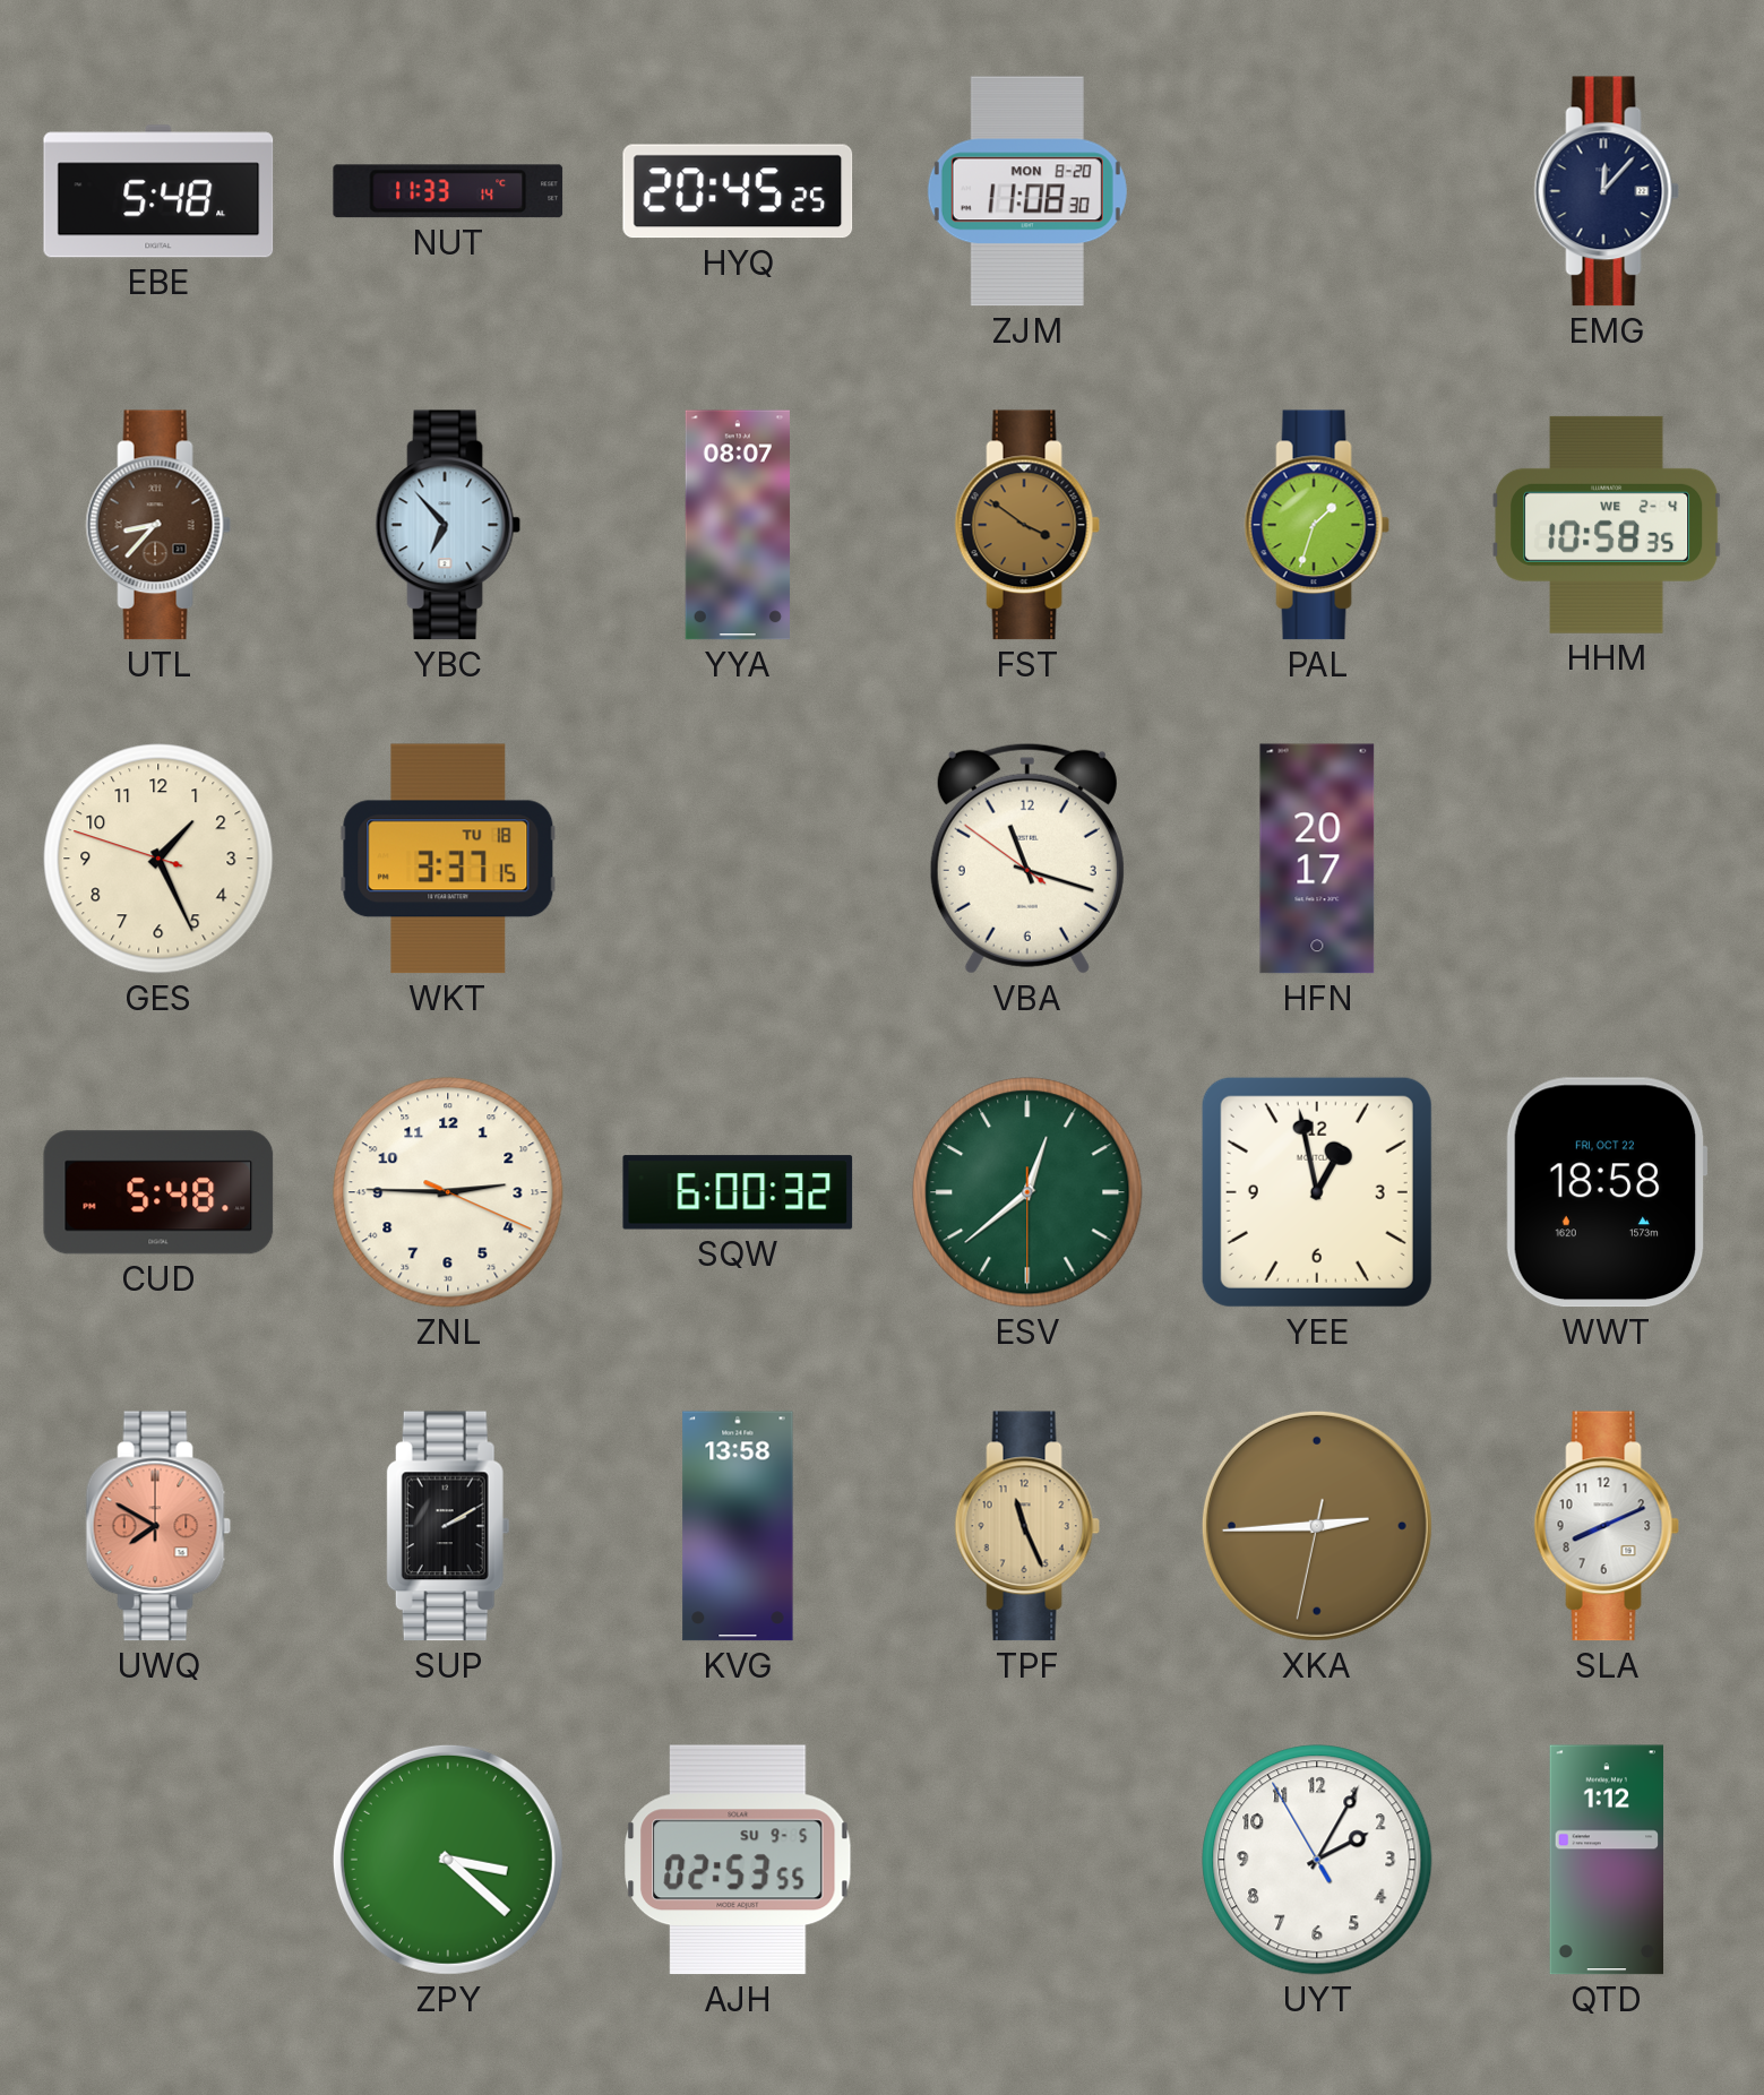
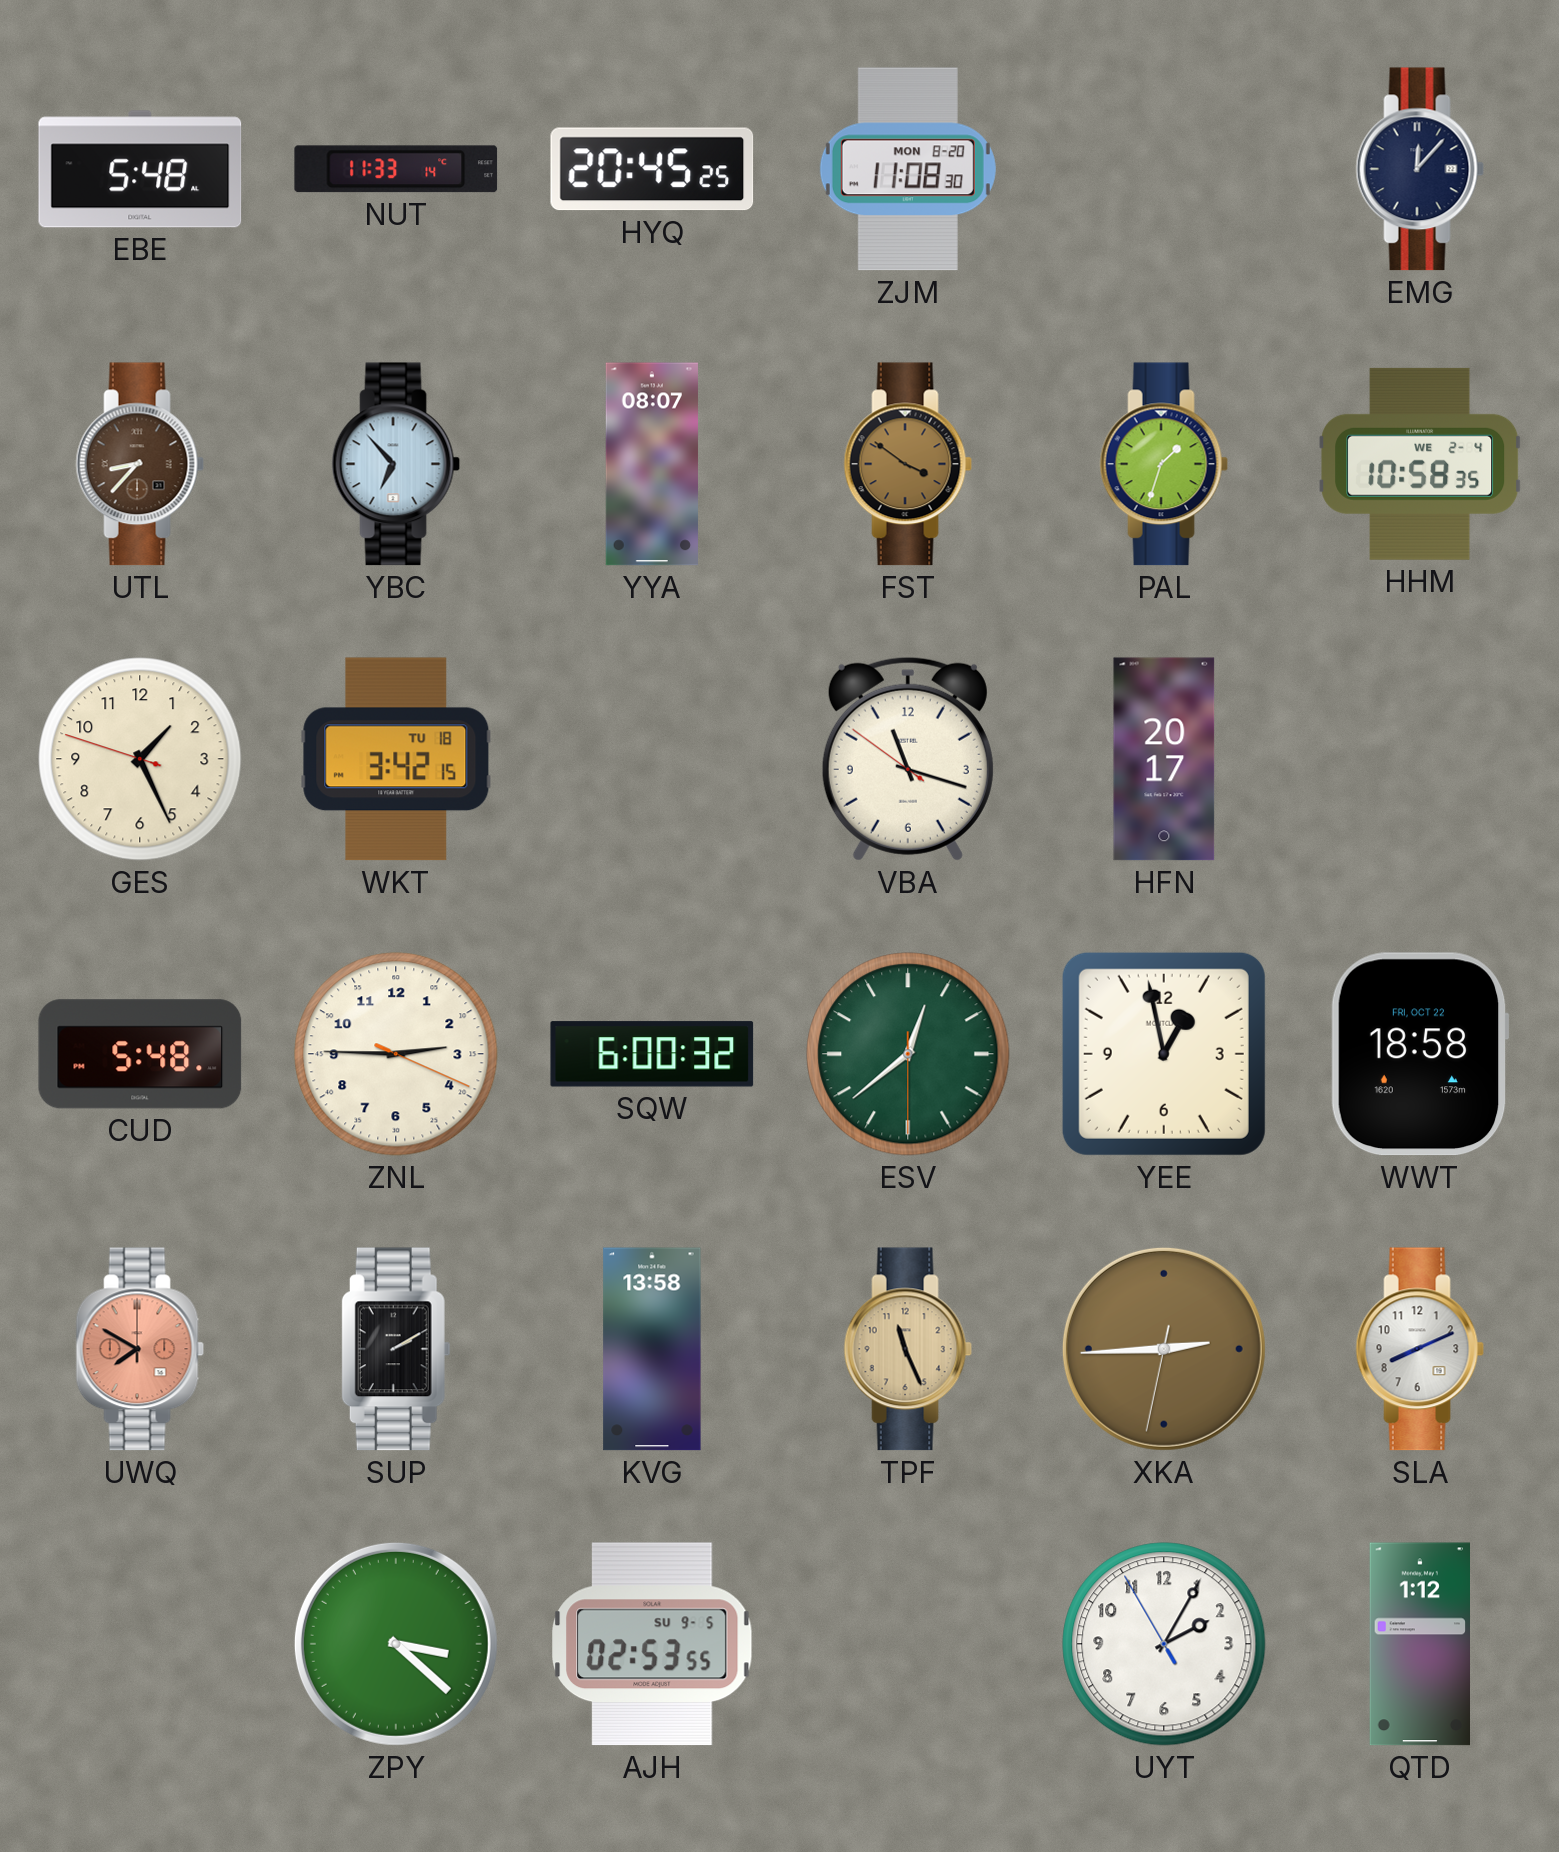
WKT: 3:37 -> 3:42
